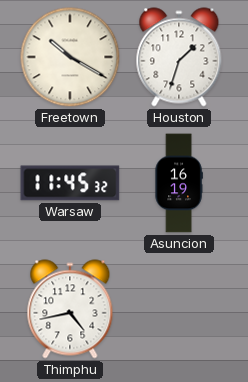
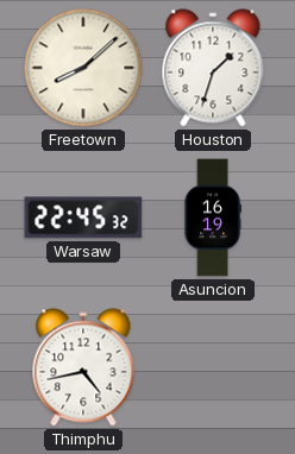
Freetown: 10:20 -> 8:08
Warsaw: 11:45 -> 22:45
